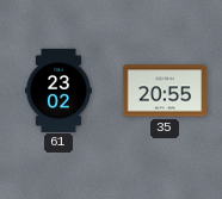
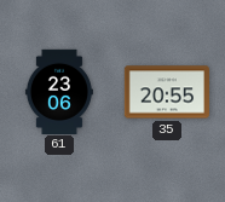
61: 23:02 -> 23:06
